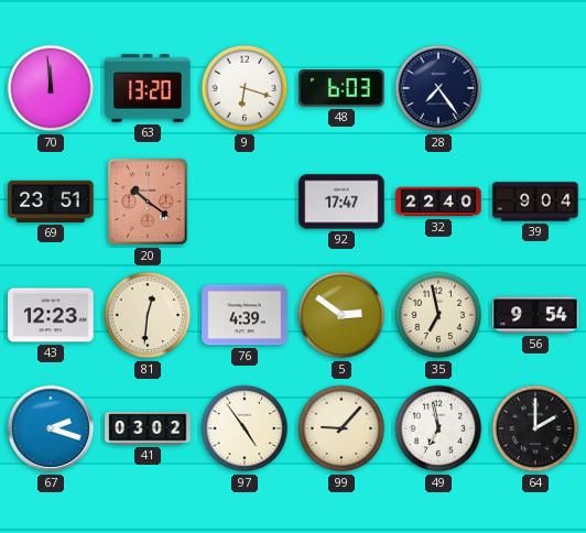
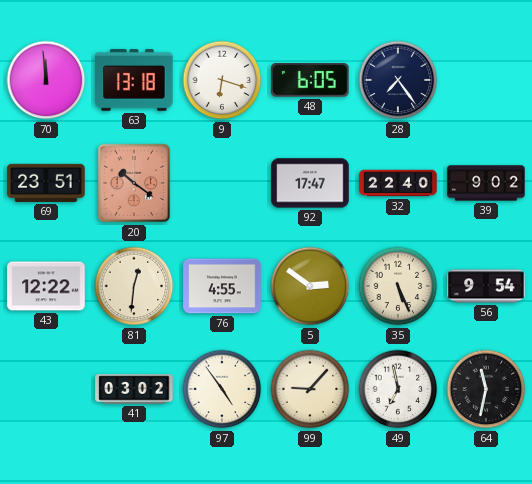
63: 13:20 -> 13:18
48: 6:03 -> 6:05
39: 9:04 -> 9:02
43: 12:23 -> 12:22
76: 4:39 -> 4:55
35: 6:58 -> 5:26
67: 2:18 -> none
64: 2:00 -> 11:32
